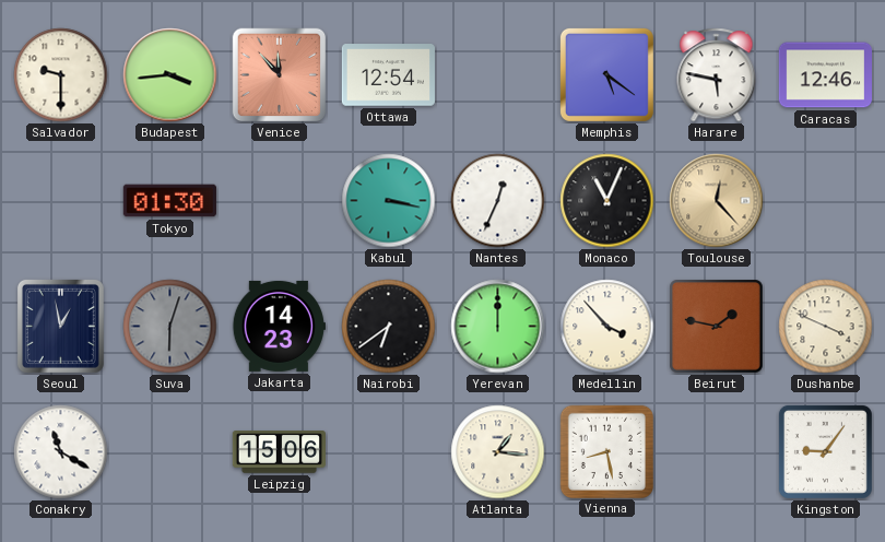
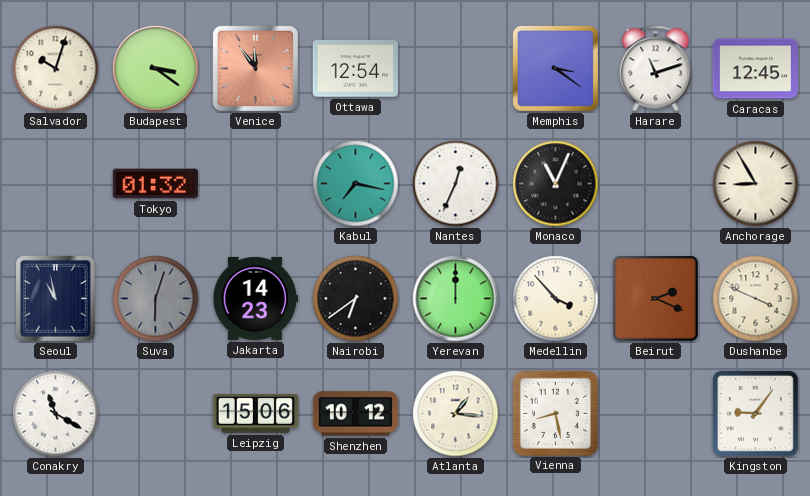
Salvador: 9:30 -> 10:03
Budapest: 3:44 -> 3:21
Venice: 11:53 -> 11:54
Memphis: 5:21 -> 3:21
Harare: 5:47 -> 11:12
Caracas: 12:46 -> 12:45
Tokyo: 01:30 -> 01:32
Kabul: 3:17 -> 7:17
Toulouse: 12:23 -> none
Anchorage: none -> 8:55
Seoul: 12:58 -> 10:58
Beirut: 1:47 -> 2:19
Shenzhen: none -> 10:12
